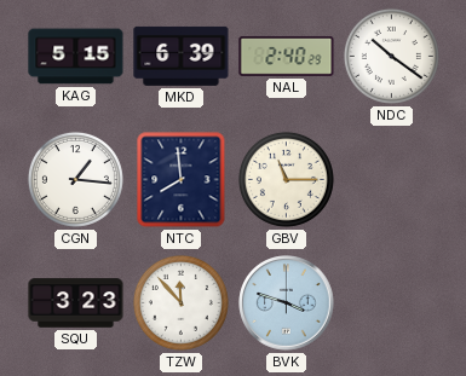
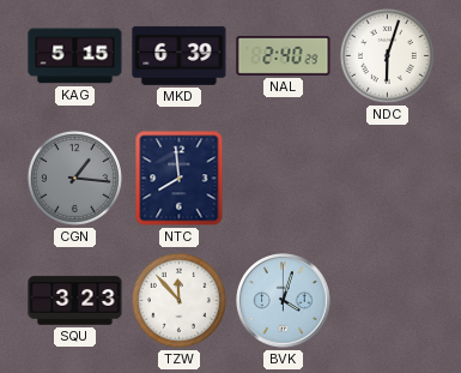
NDC: 10:21 -> 6:03
CGN dial: white -> grey
GBV: 11:15 -> none
BVK: 3:48 -> 4:03
